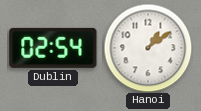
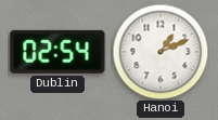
Hanoi: 1:09 -> 1:11
